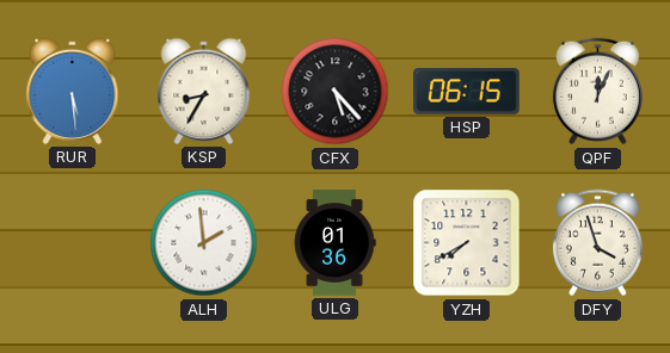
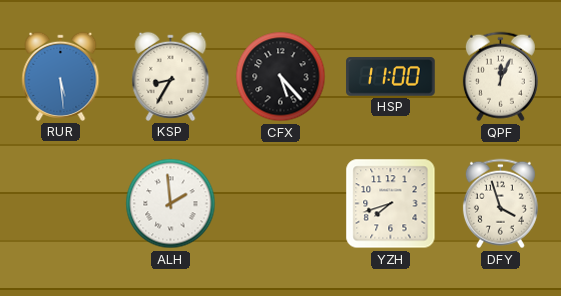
HSP: 06:15 -> 11:00
ULG: 01:36 -> none
YZH: 7:40 -> 7:42
